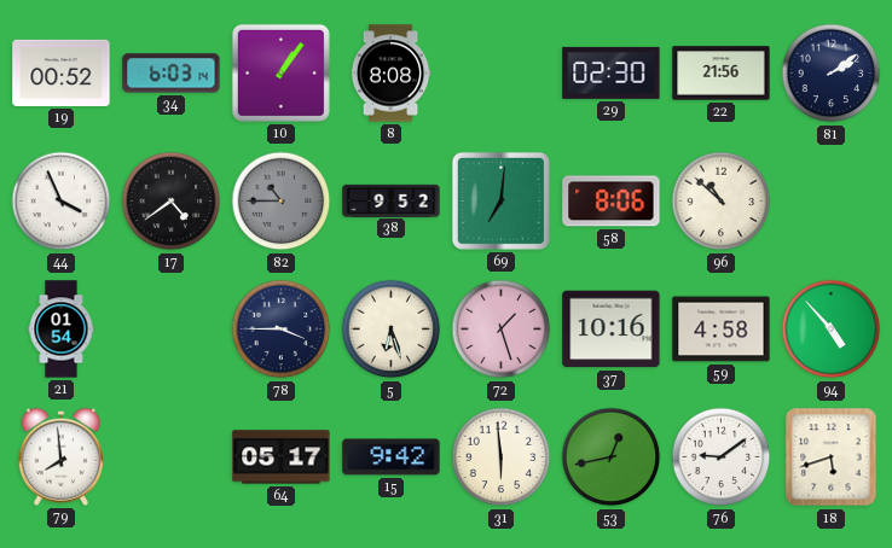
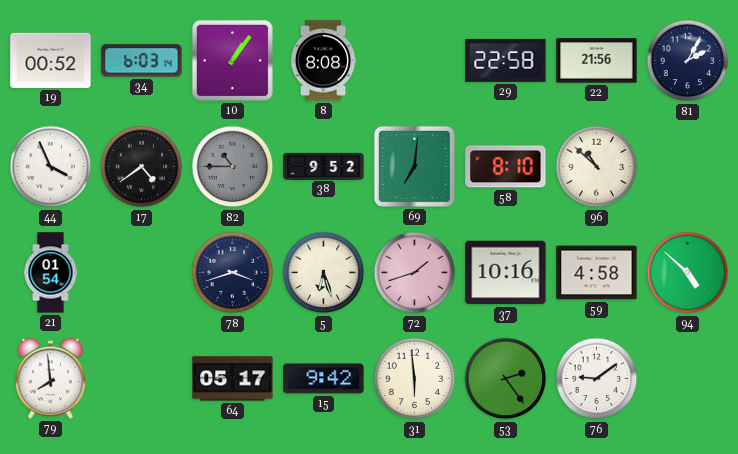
29: 02:30 -> 22:58
81: 2:09 -> 2:05
58: 8:06 -> 8:10
78: 3:45 -> 3:42
72: 1:27 -> 1:42
94: 4:53 -> 4:52
53: 12:43 -> 2:24
18: 5:42 -> none
